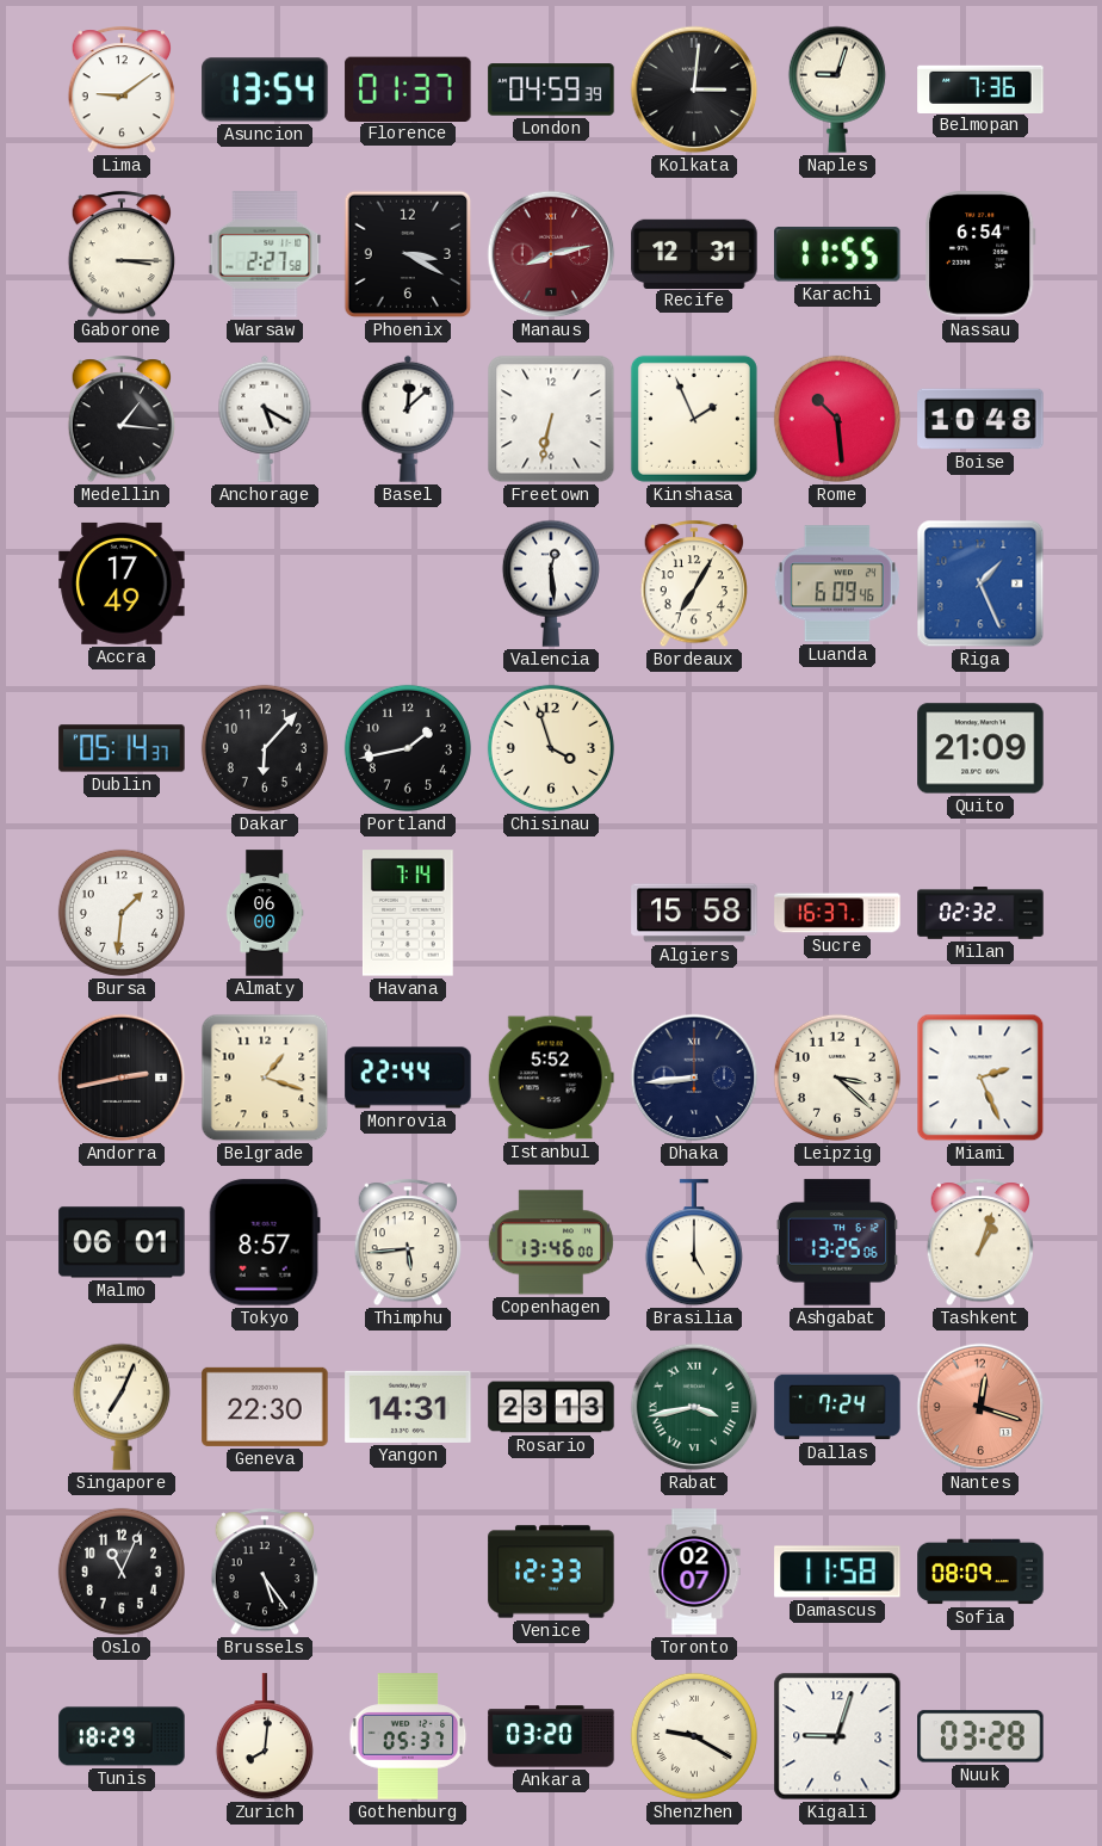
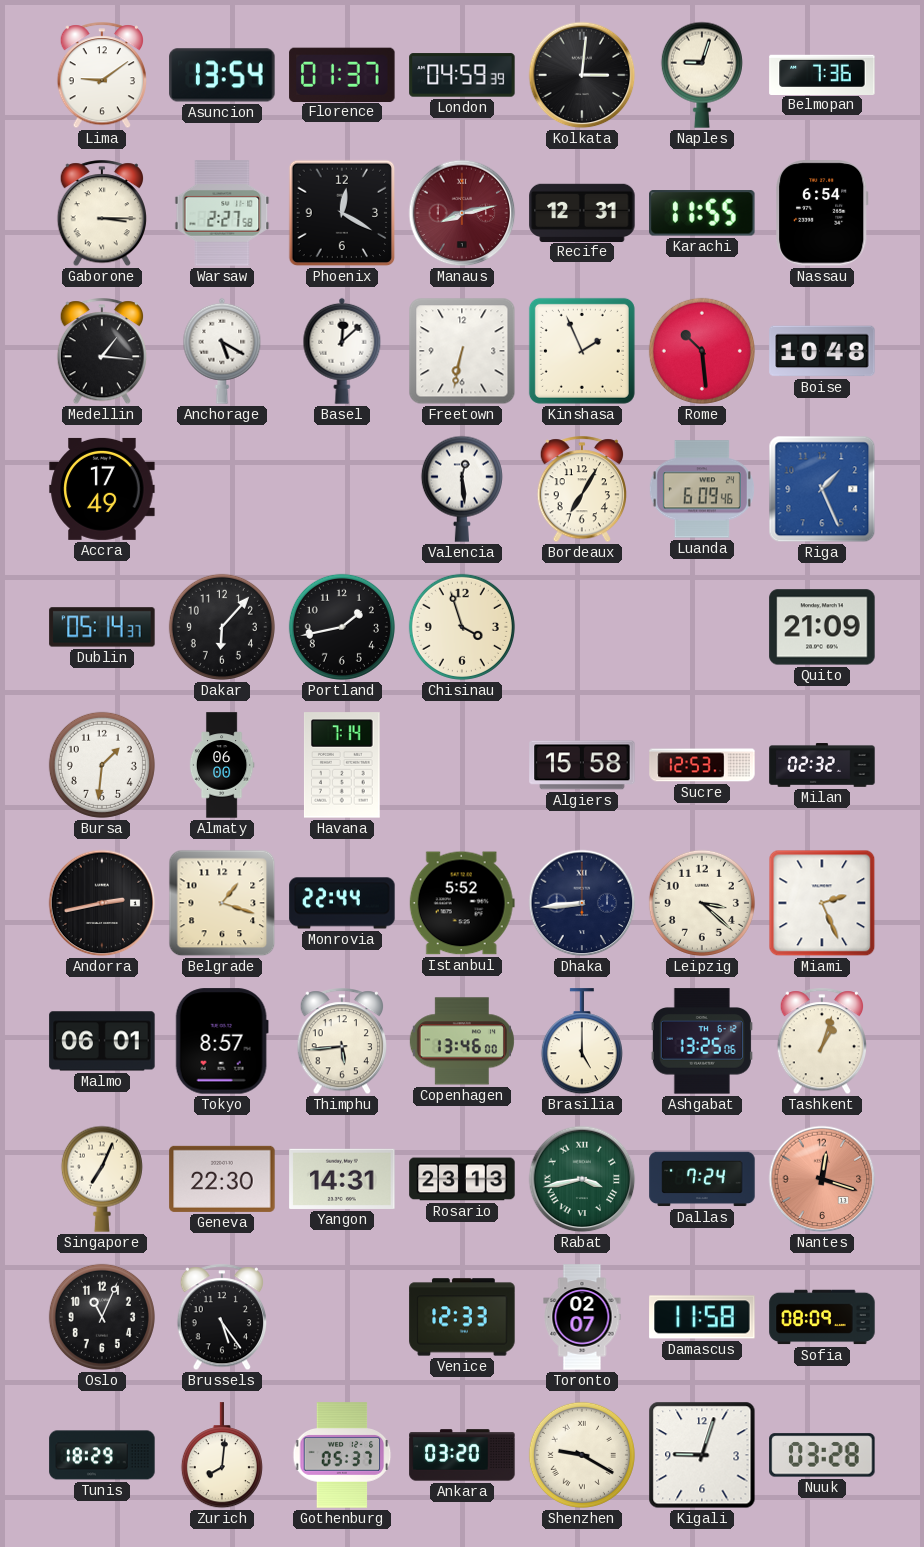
Phoenix: 3:20 -> 12:20
Sucre: 16:37 -> 12:53
